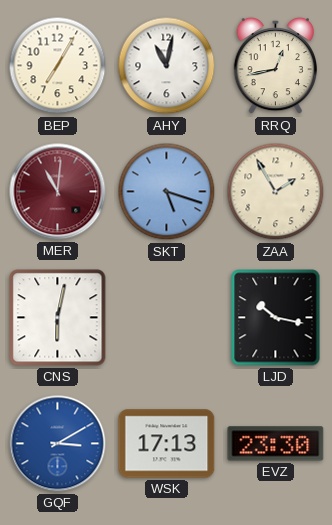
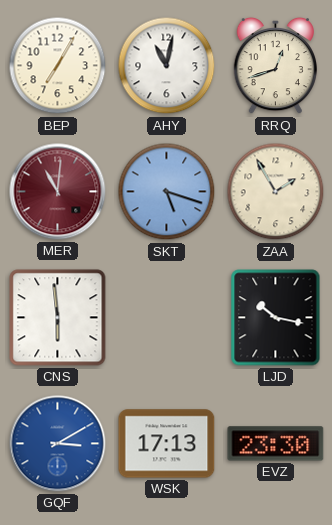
RRQ: 12:43 -> 12:42
CNS: 6:02 -> 5:59
